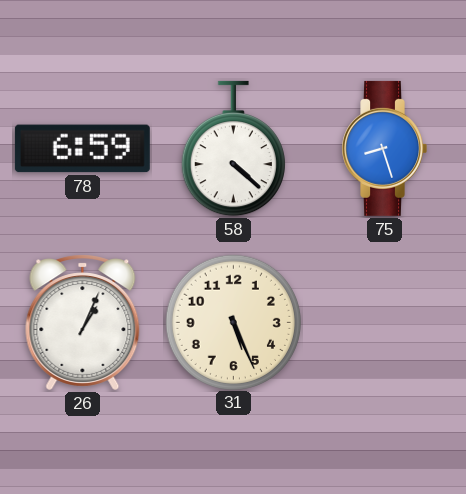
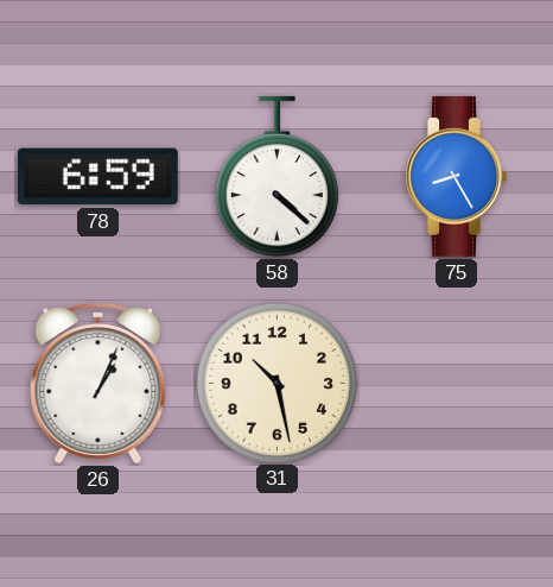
75: 8:27 -> 8:25
31: 5:26 -> 10:28
